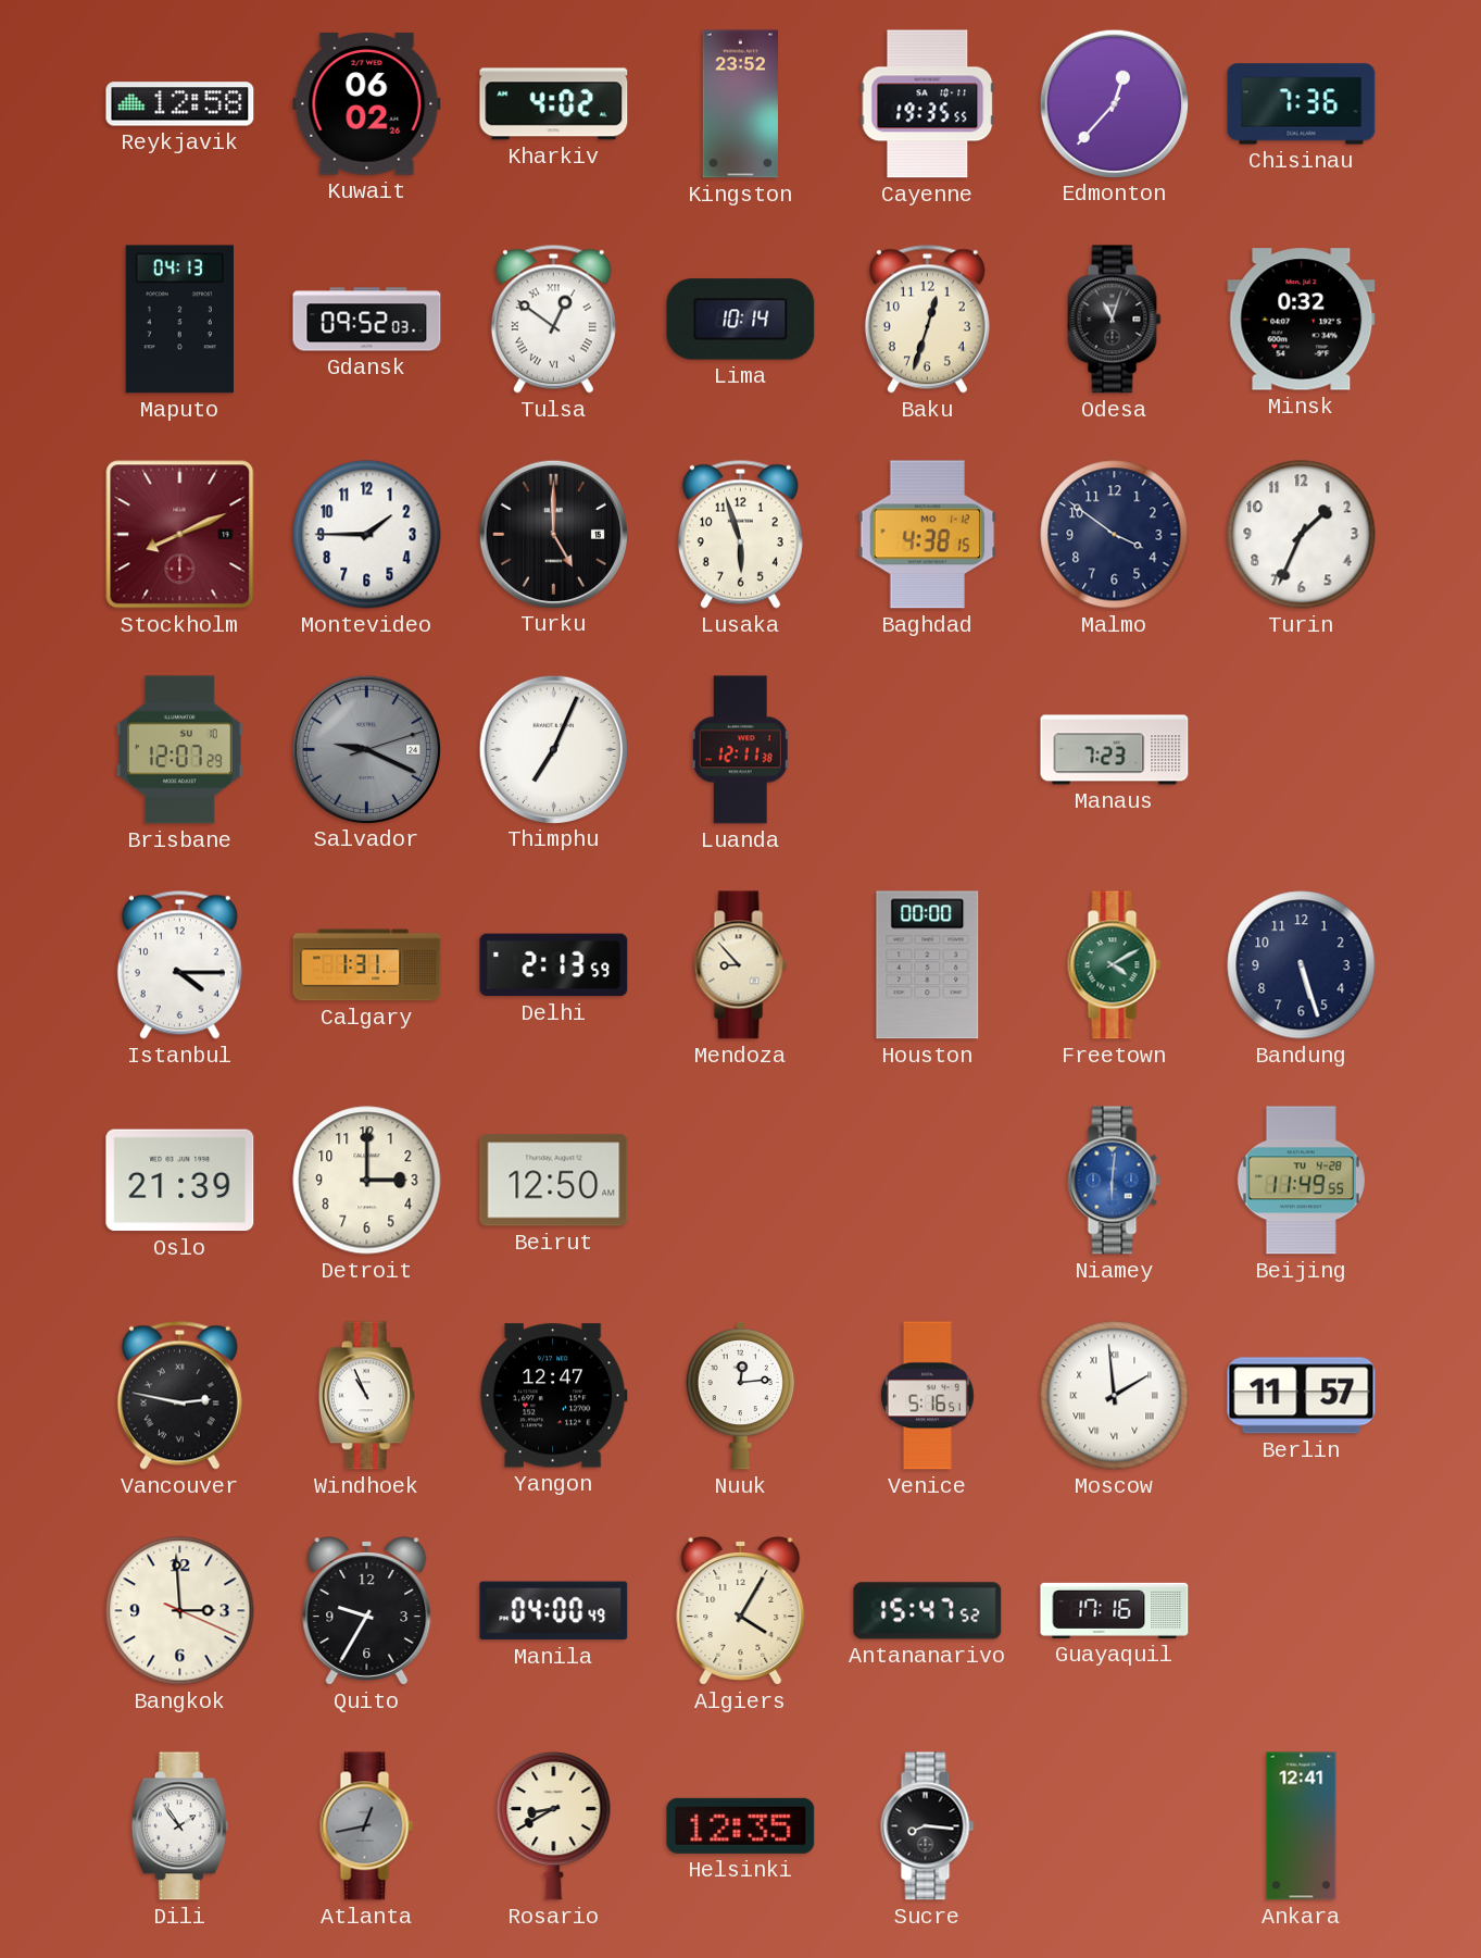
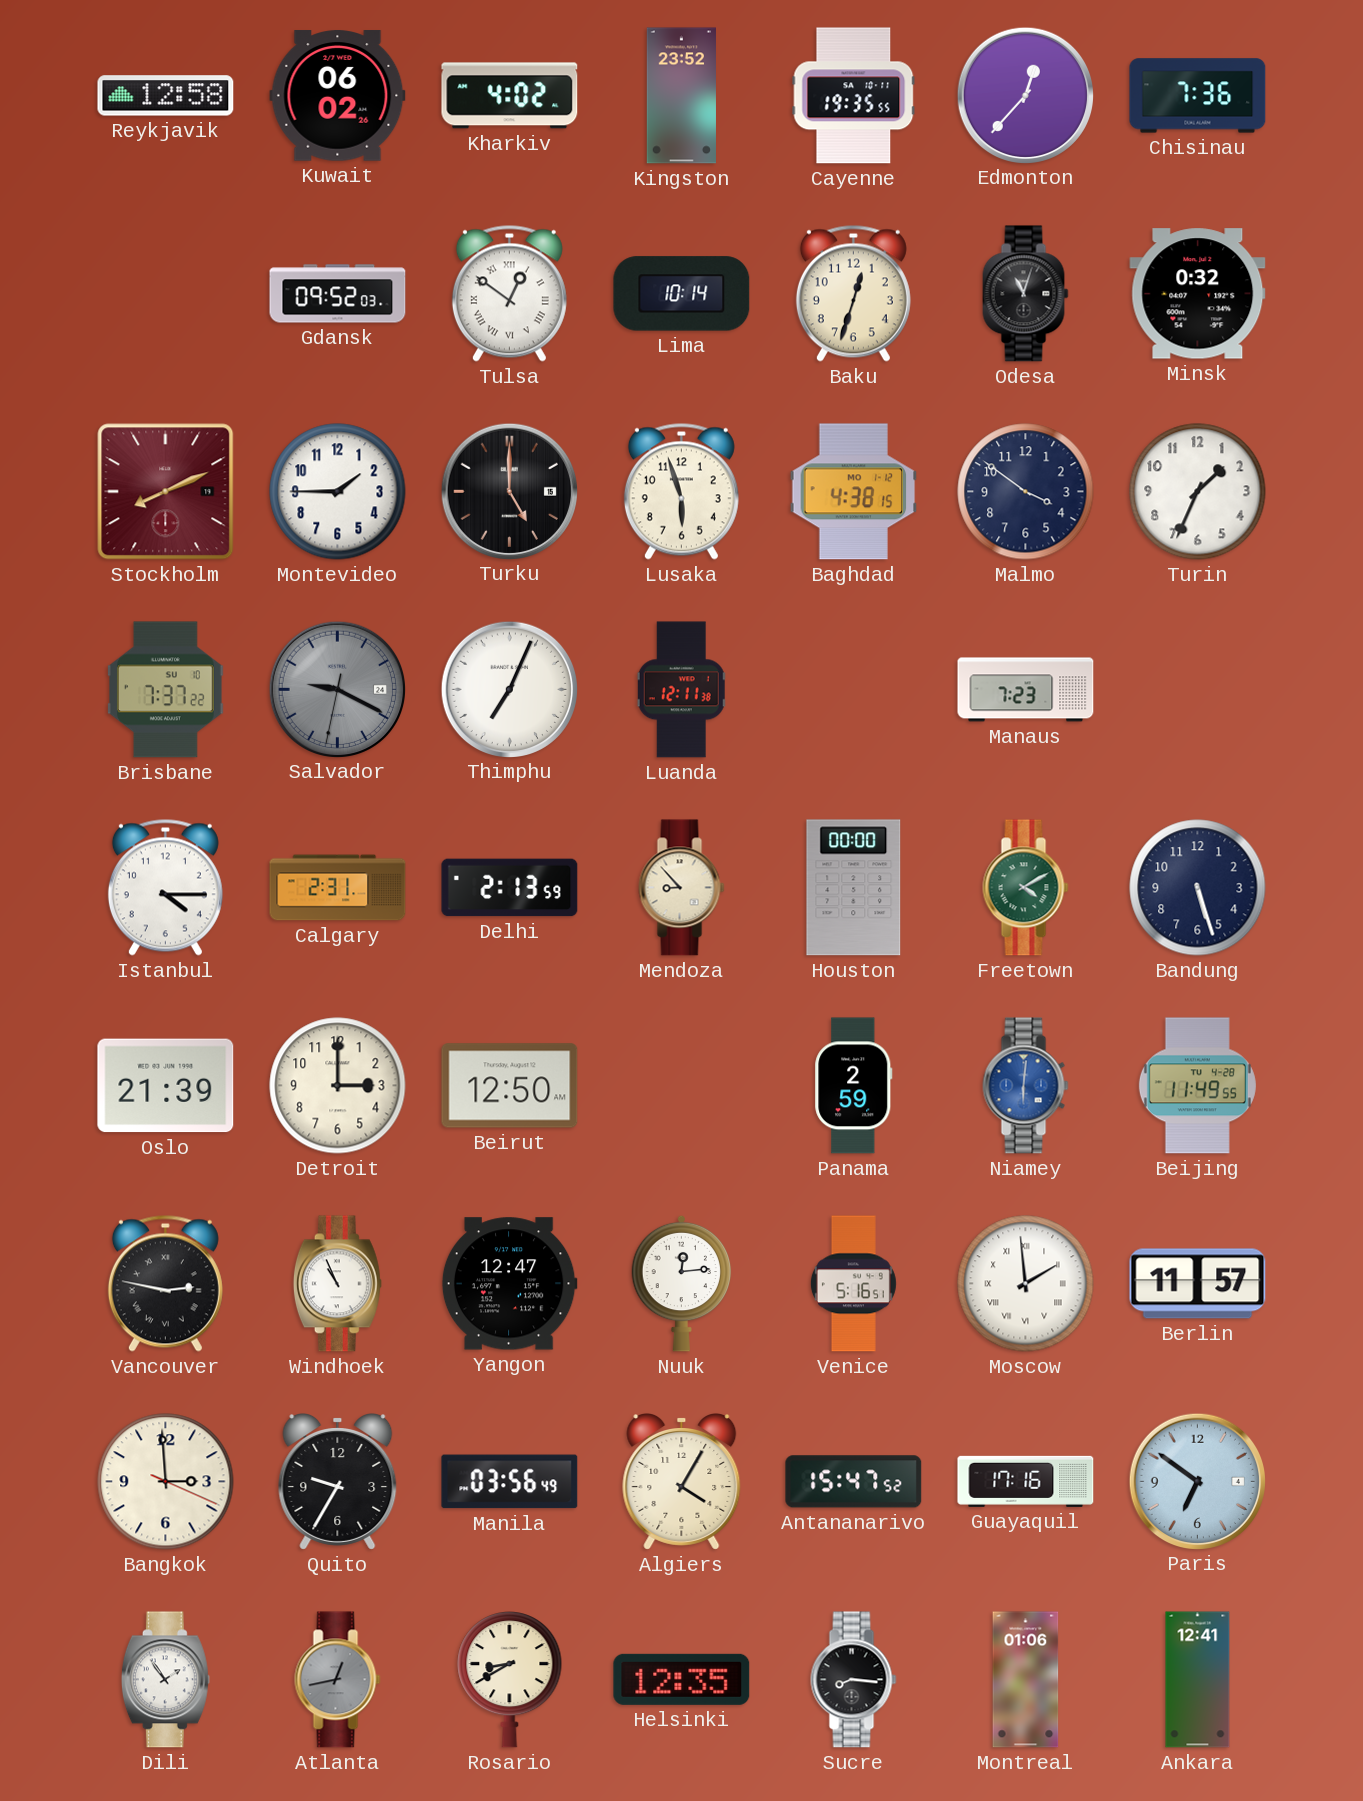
Maputo: 04:13 -> none
Brisbane: 12:07 -> 7:37
Salvador: 9:19:12 -> 9:19:32
Calgary: 1:31 -> 2:31
Panama: none -> 2:59
Manila: 04:00 -> 03:56
Paris: none -> 6:51
Montreal: none -> 01:06
